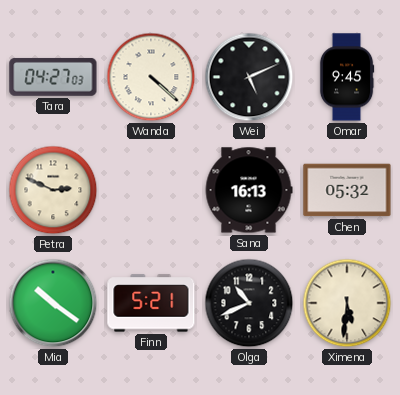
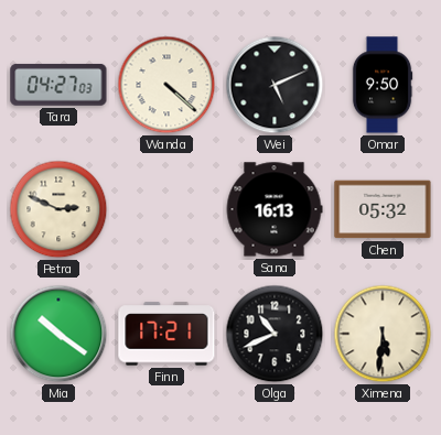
Omar: 9:45 -> 9:50
Finn: 5:21 -> 17:21
